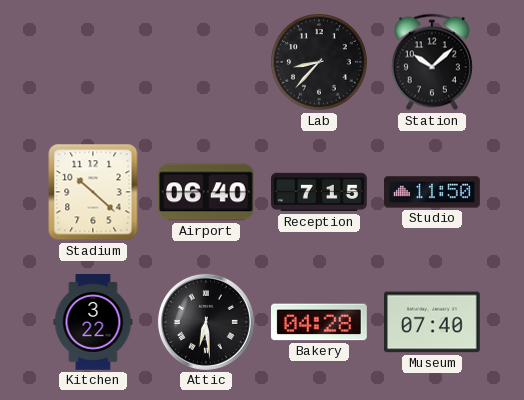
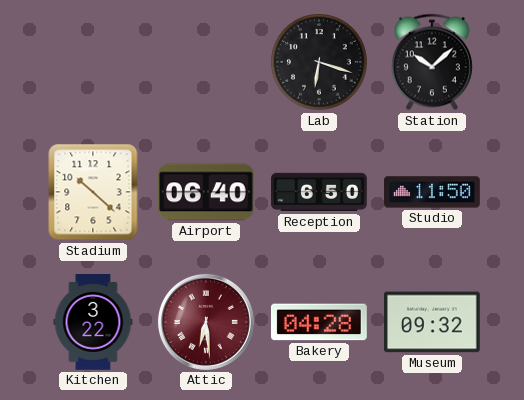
Lab: 8:37 -> 6:18
Reception: 7:15 -> 6:50
Attic dial: black -> burgundy
Museum: 07:40 -> 09:32
